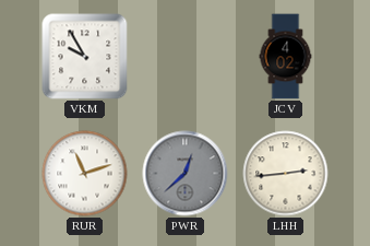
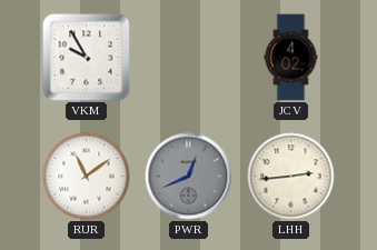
RUR: 11:12 -> 11:09
PWR: 12:38 -> 12:41
